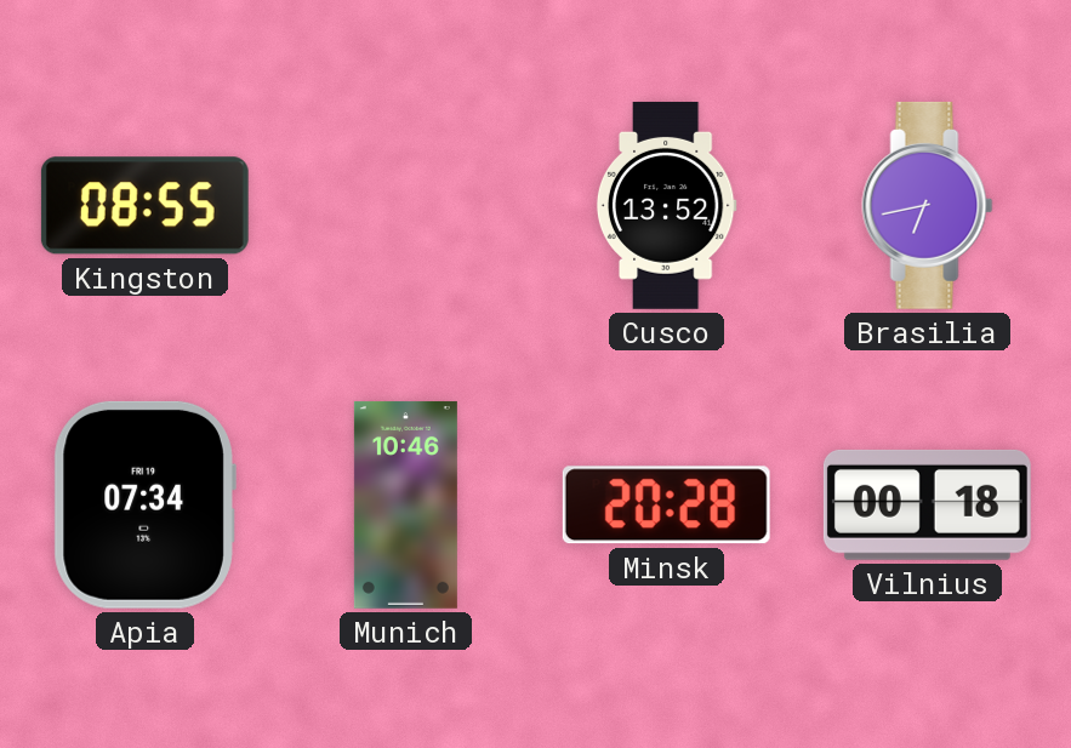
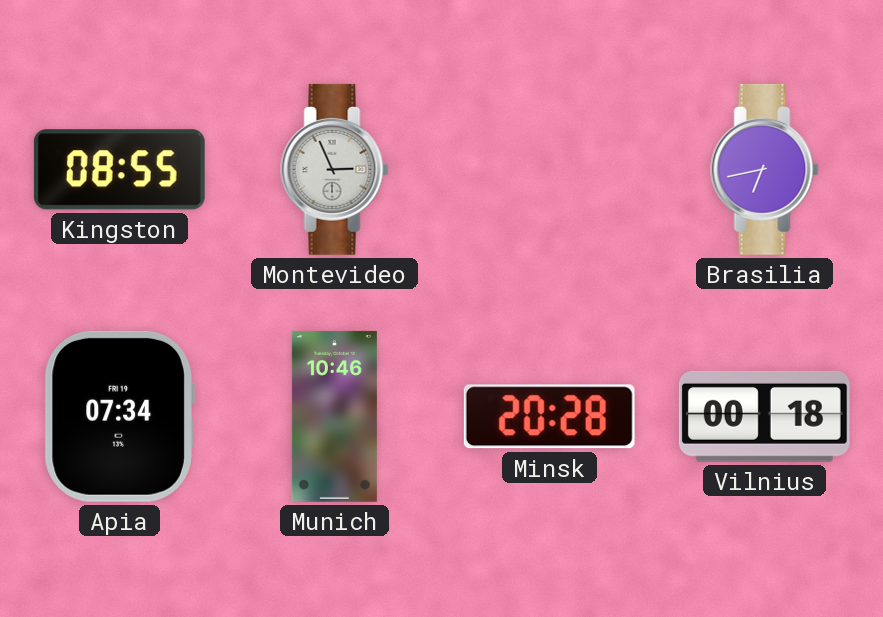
Montevideo: none -> 2:56
Cusco: 13:52 -> none
